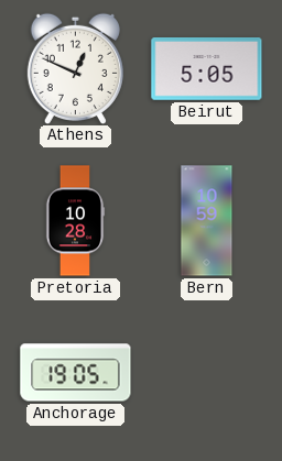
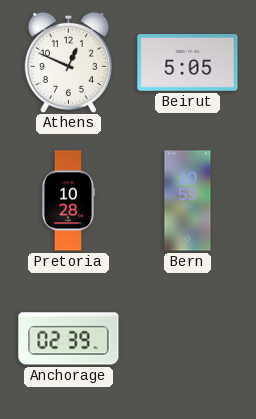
Anchorage: 19:05 -> 02:39
